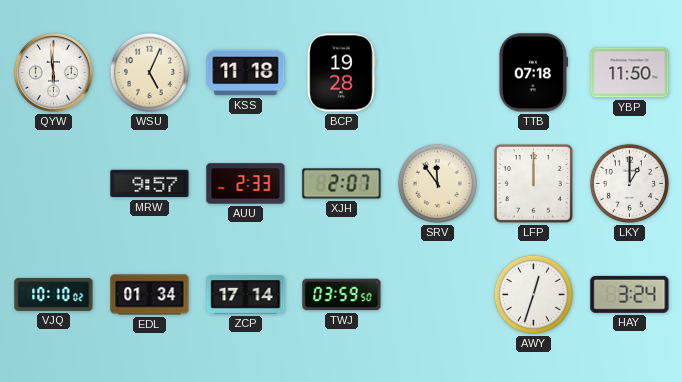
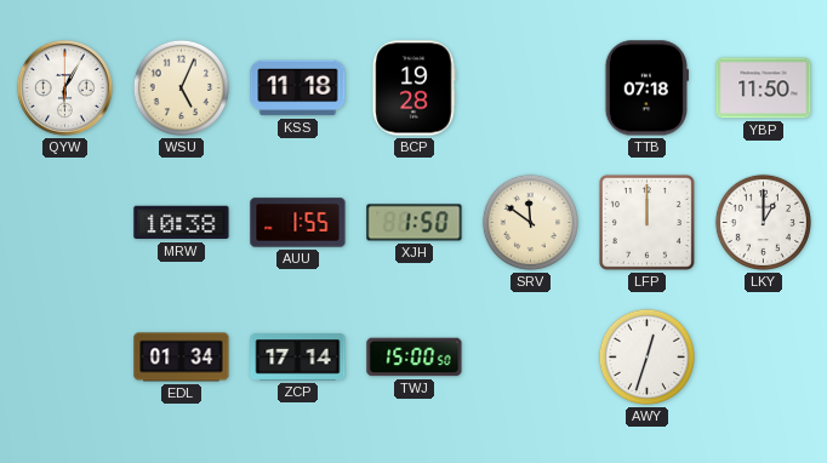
QYW: 5:59 -> 6:05
MRW: 9:57 -> 10:38
AUU: 2:33 -> 1:55
XJH: 2:07 -> 1:50
SRV: 11:54 -> 11:51
VJQ: 10:10 -> none
TWJ: 03:59 -> 15:00
HAY: 3:24 -> none
